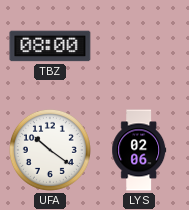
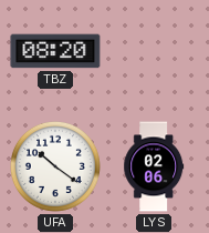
TBZ: 08:00 -> 08:20
